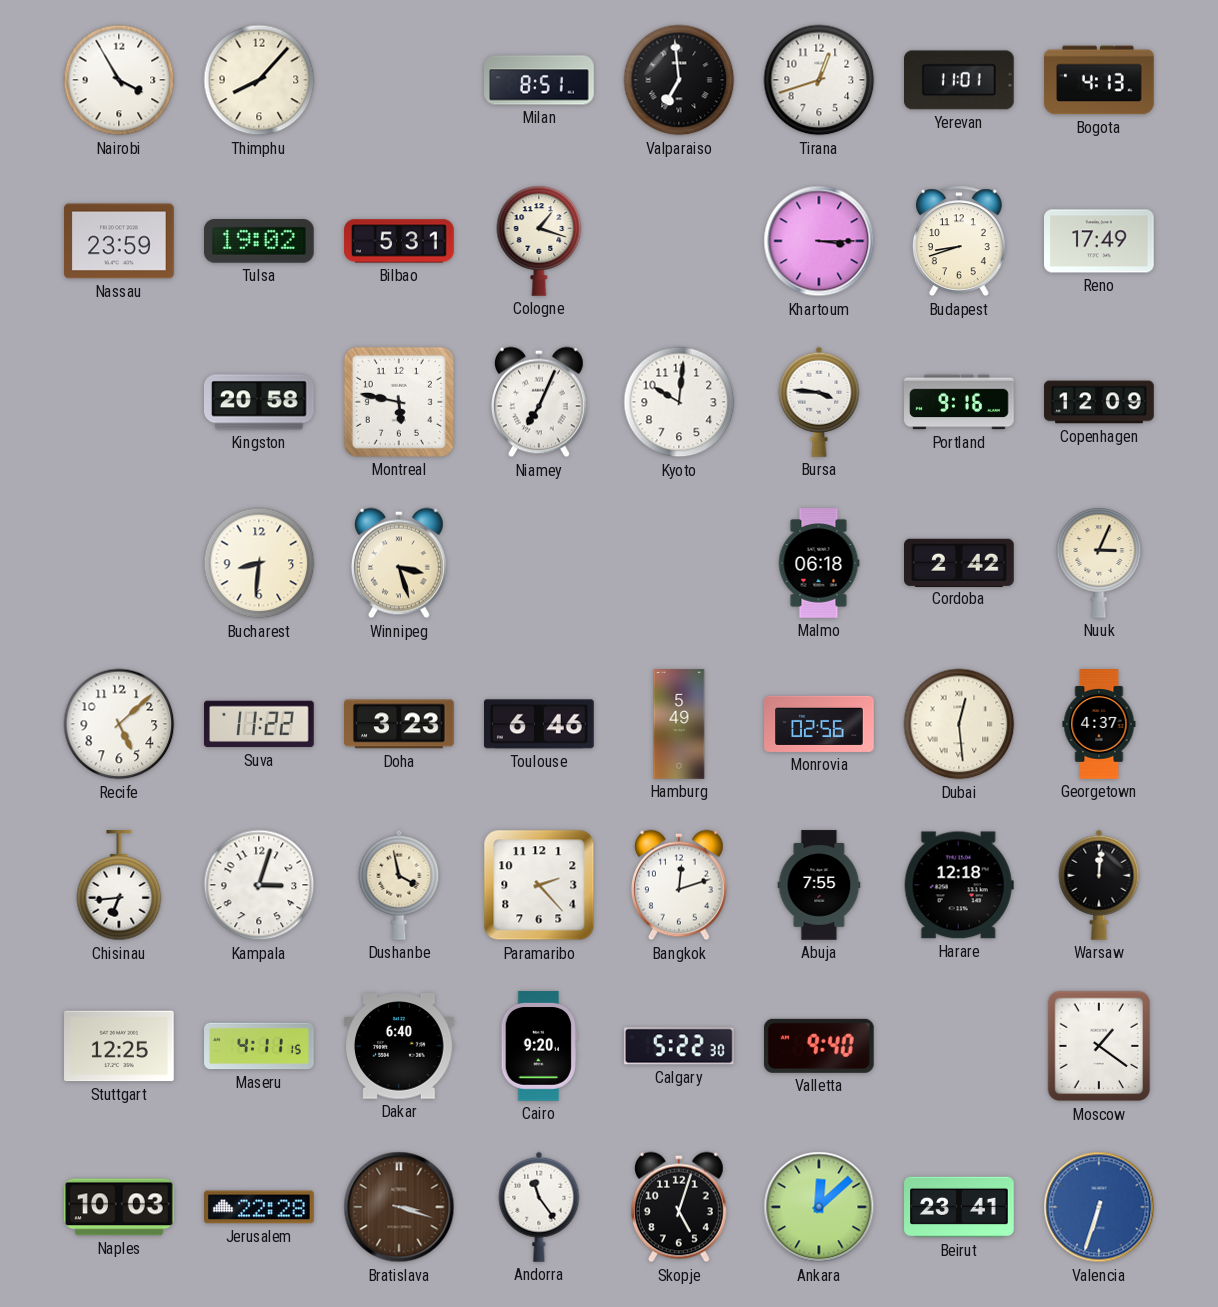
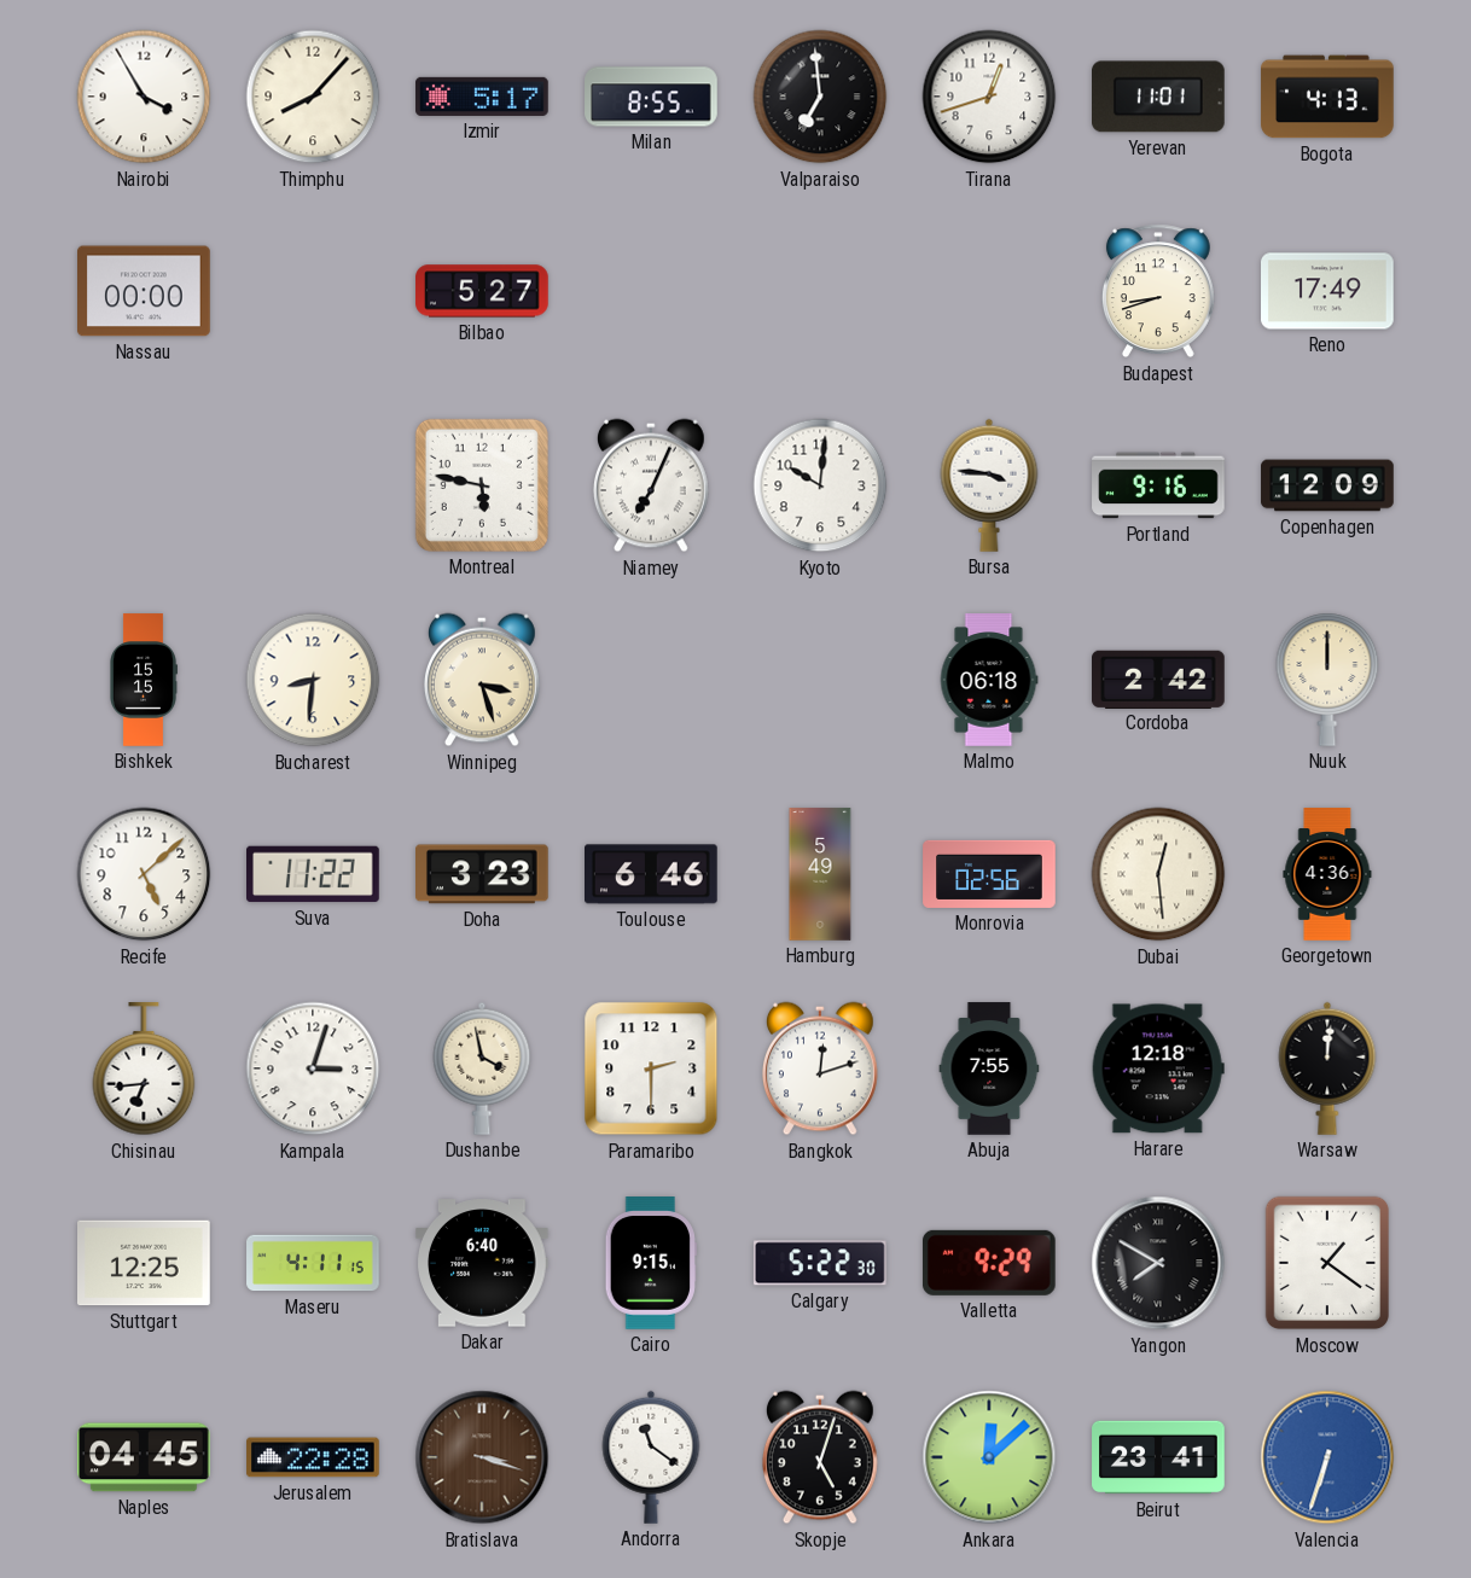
Izmir: none -> 5:17
Milan: 8:51 -> 8:55
Nassau: 23:59 -> 00:00
Tulsa: 19:02 -> none
Bilbao: 5:31 -> 5:27
Cologne: 1:18 -> none
Khartoum: 3:15 -> none
Kingston: 20:58 -> none
Bishkek: none -> 15:15
Nuuk: 3:04 -> 12:00
Georgetown: 4:37 -> 4:36
Paramaribo: 2:23 -> 2:30
Cairo: 9:20 -> 9:15
Valletta: 9:40 -> 9:29
Yangon: none -> 7:50
Naples: 10:03 -> 04:45
Andorra: 11:24 -> 11:21
